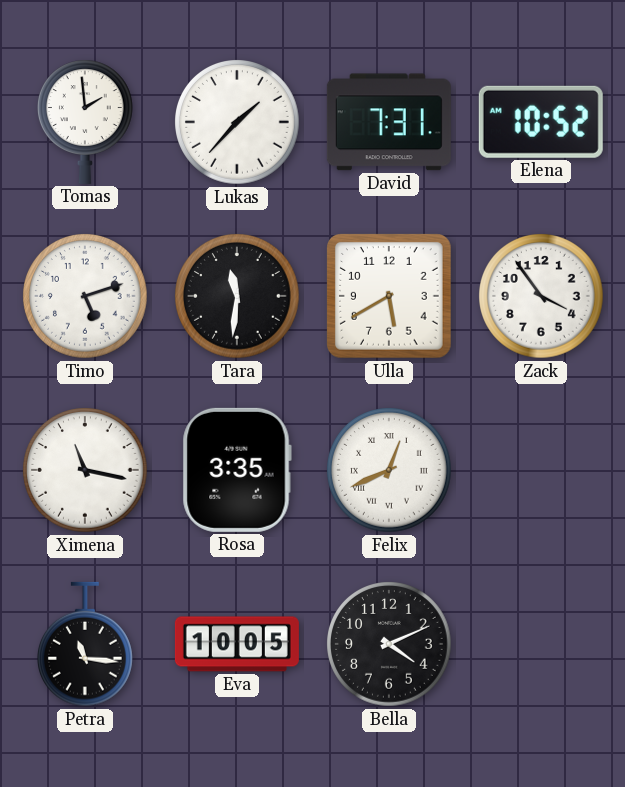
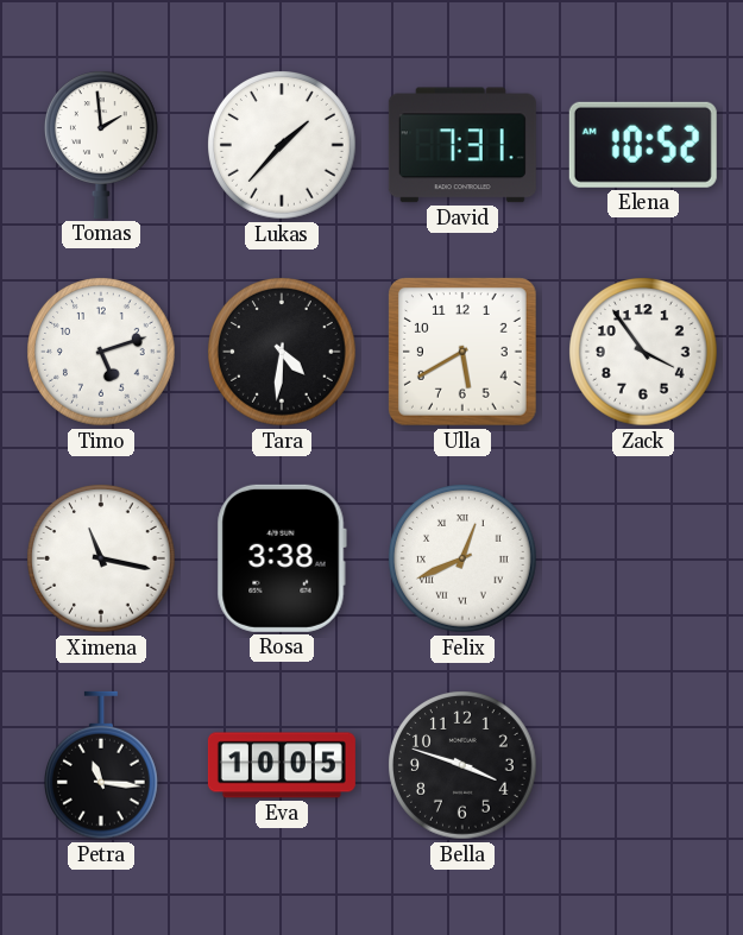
Tara: 11:31 -> 4:31
Rosa: 3:35 -> 3:38
Bella: 4:11 -> 3:48
